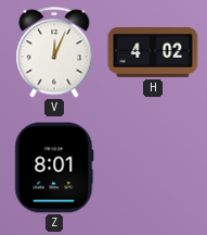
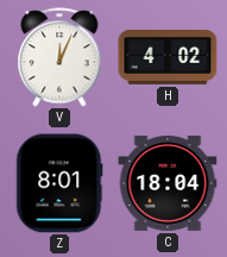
C: none -> 18:04
